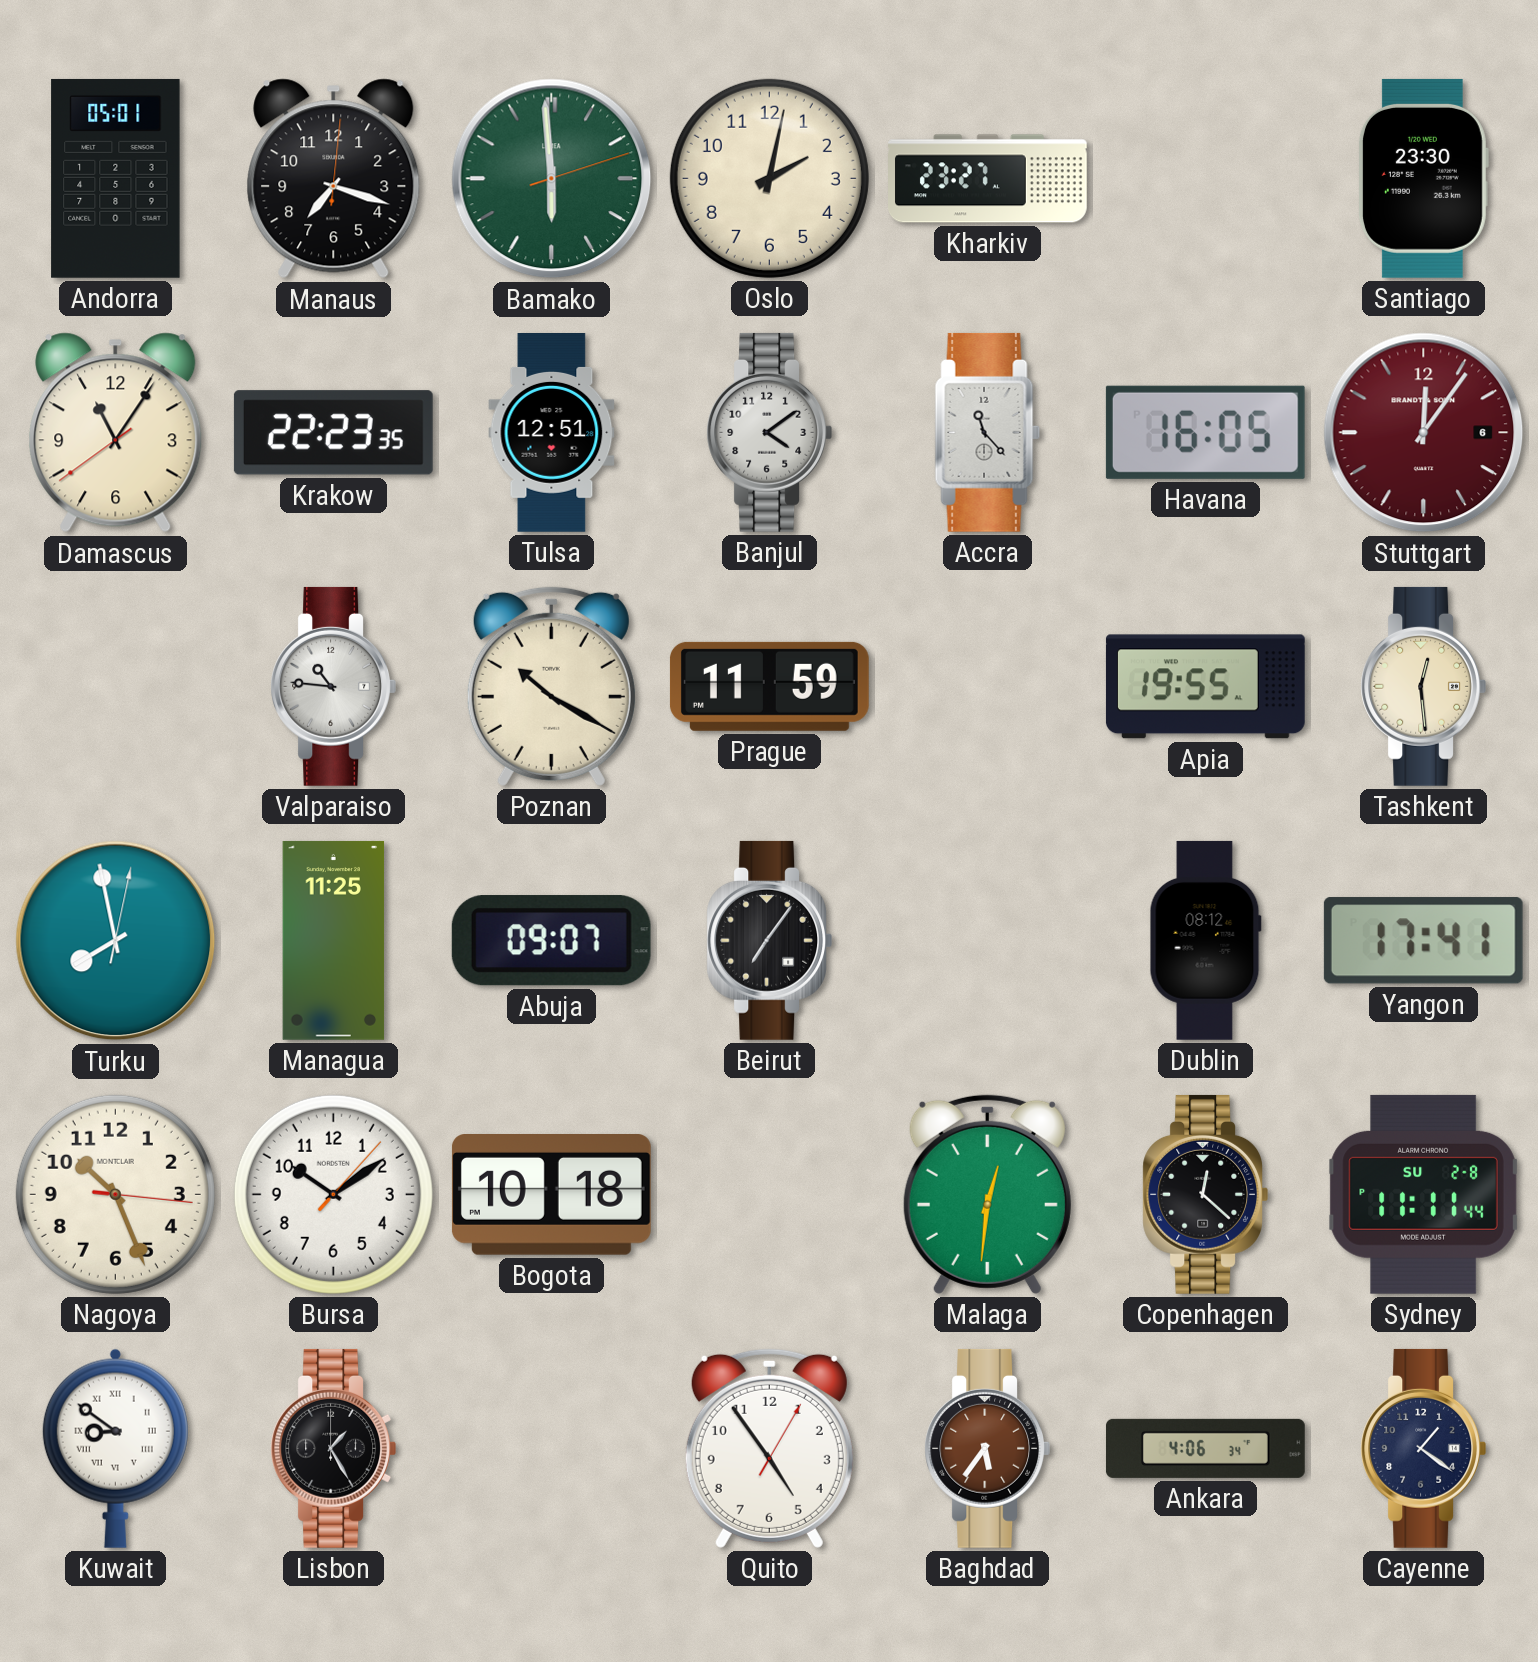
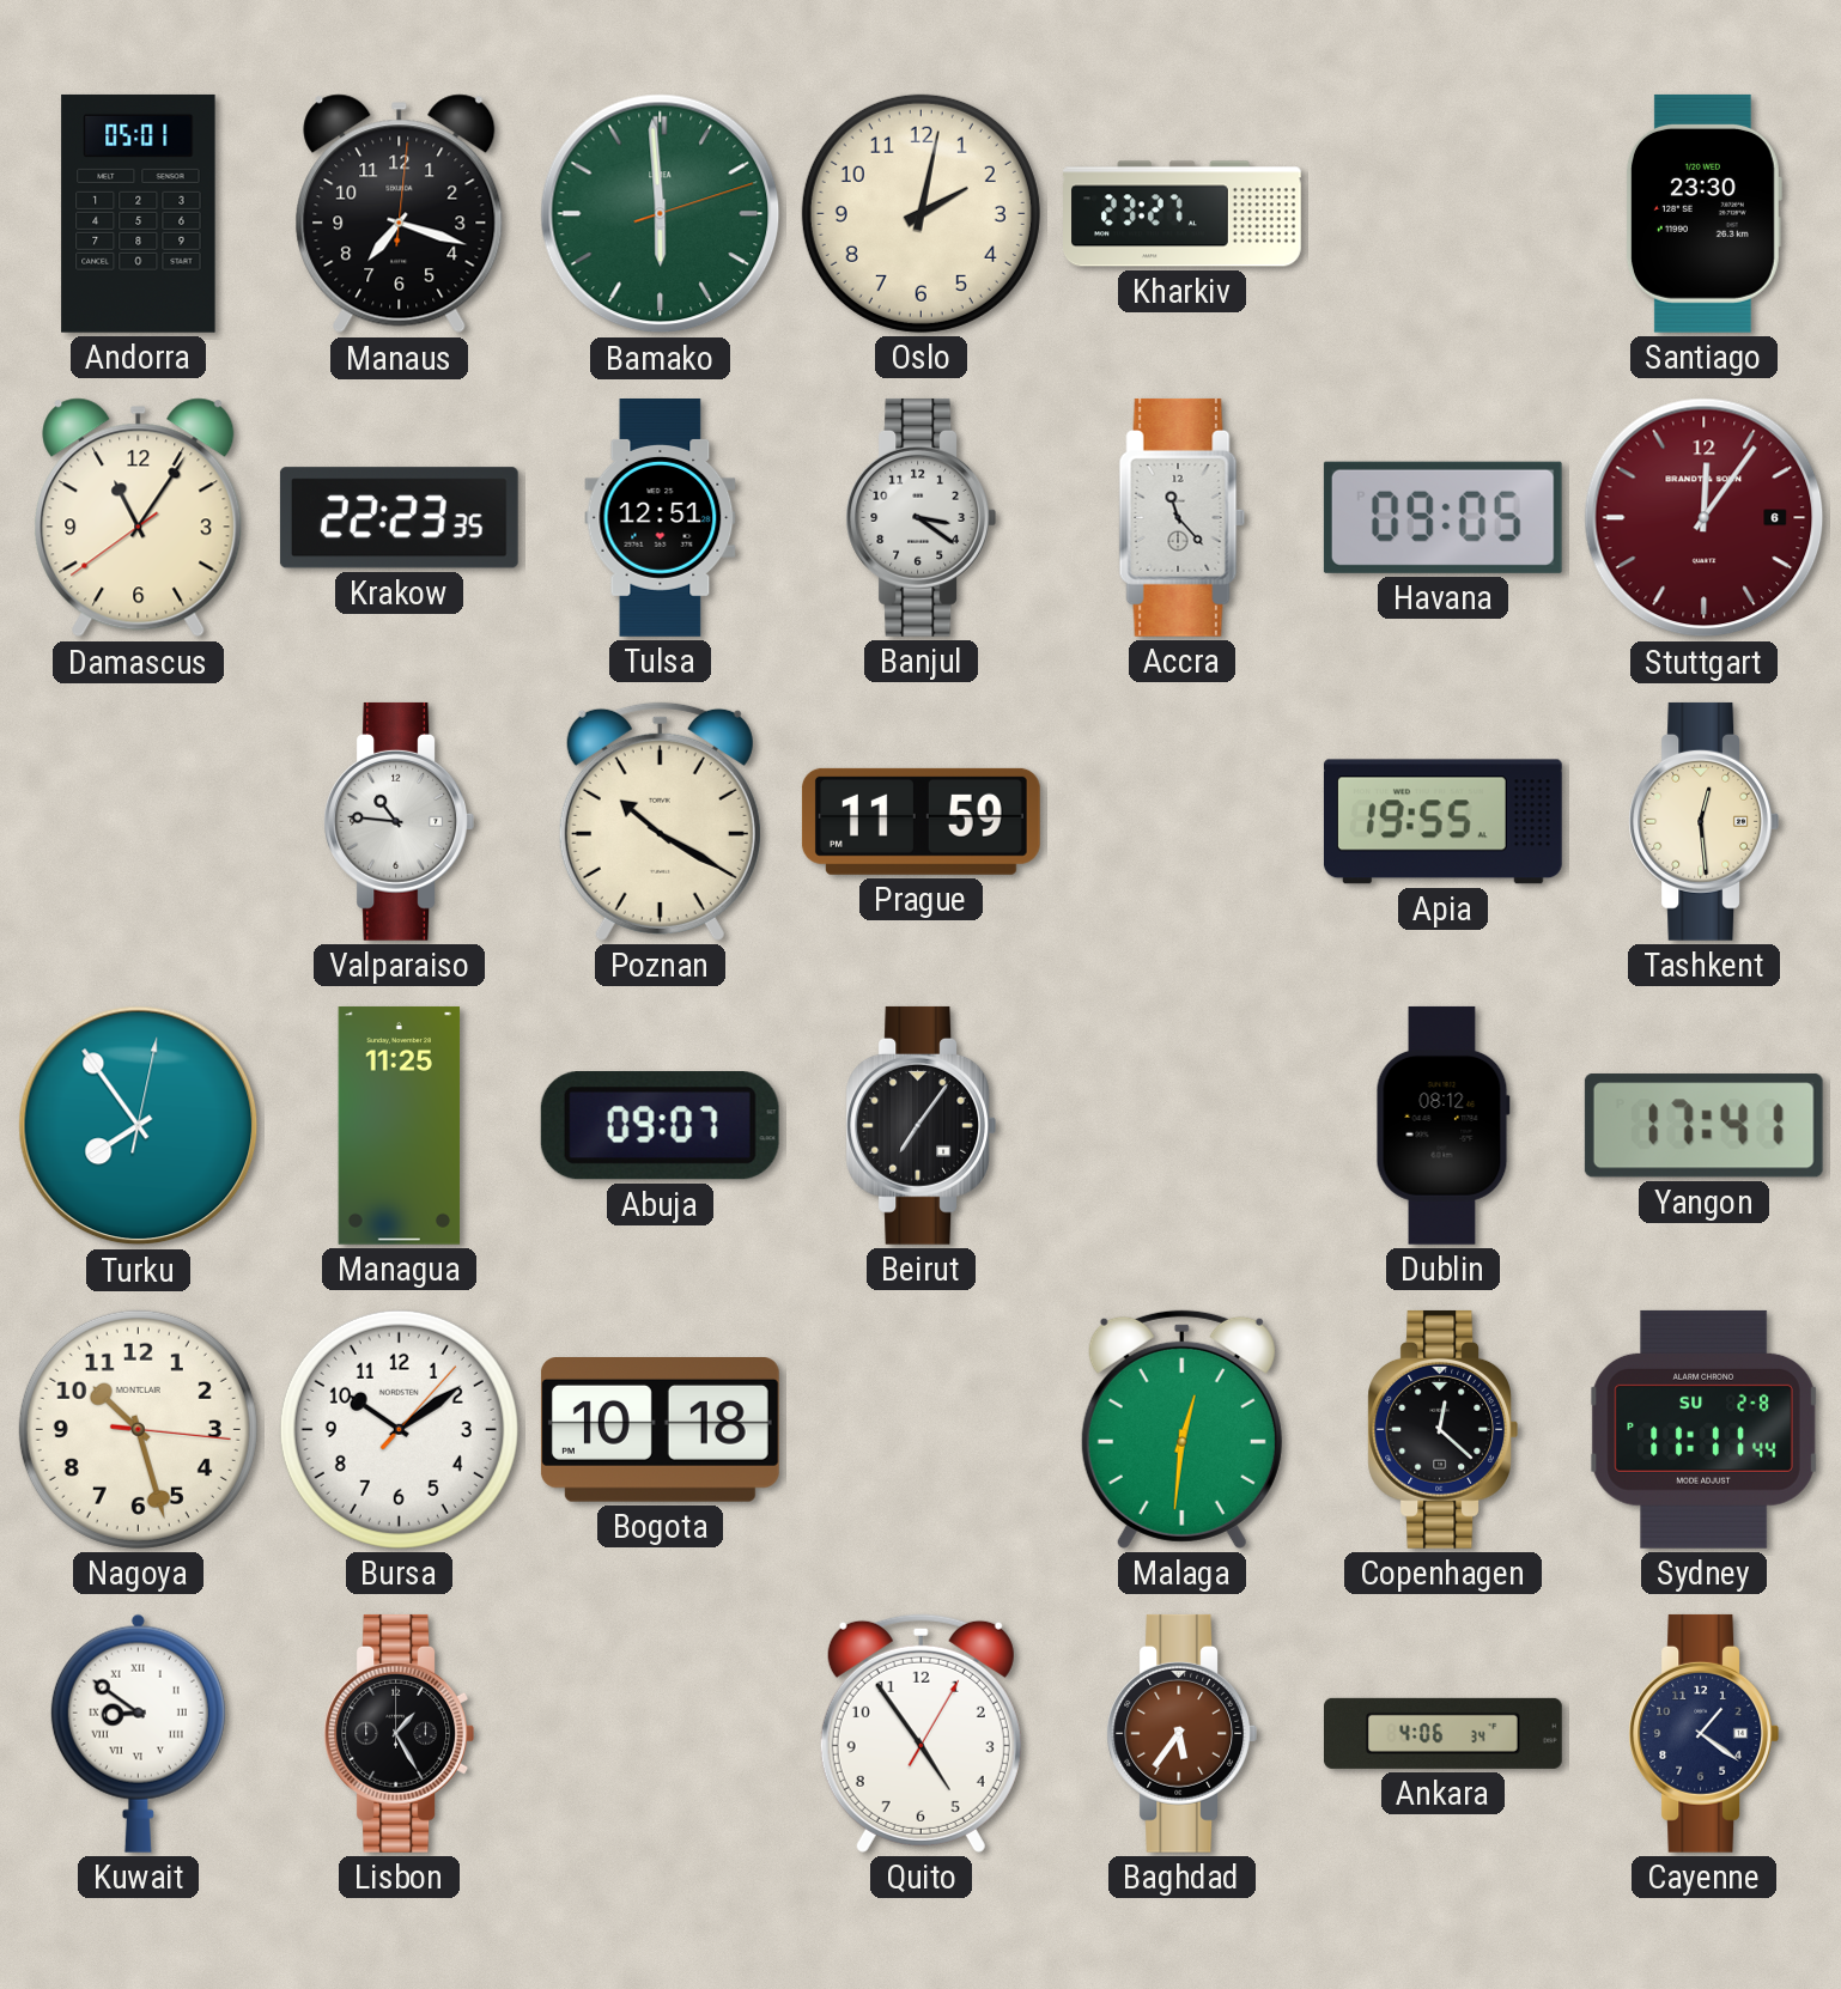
Banjul: 4:09 -> 3:21
Havana: 16:05 -> 09:05
Turku: 7:58 -> 7:54
Nagoya: 10:26 -> 10:27
